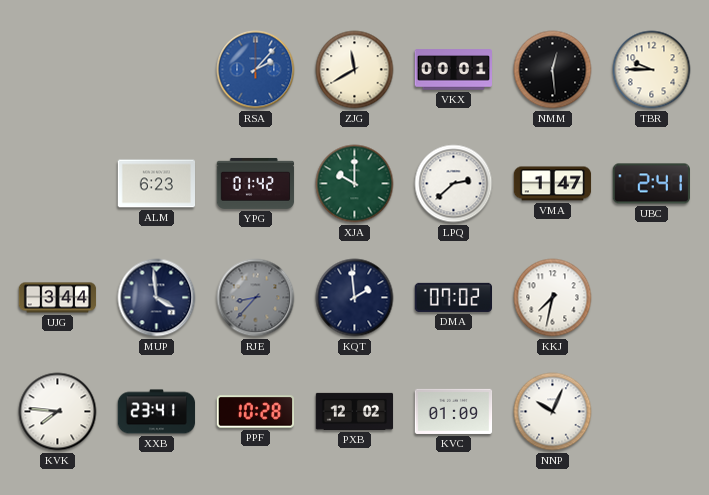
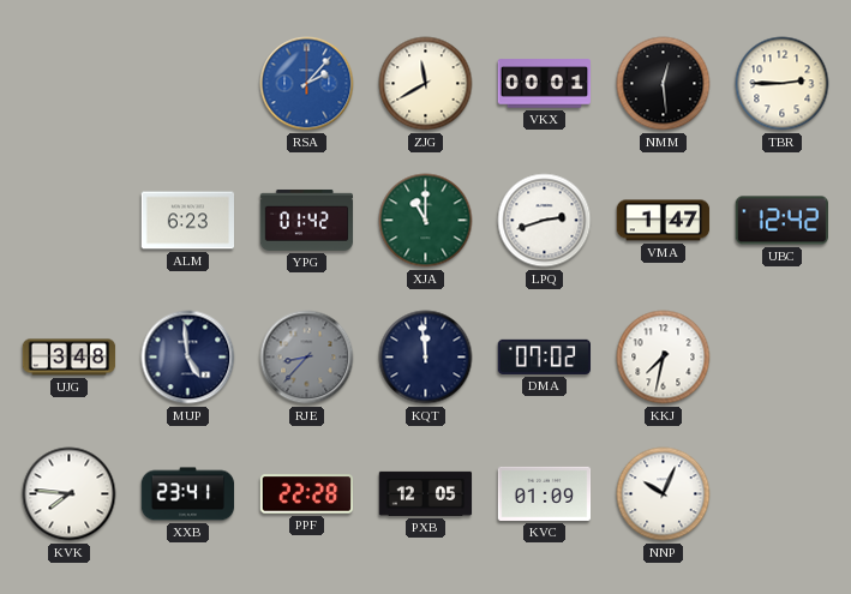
TBR: 9:45 -> 2:45
XJA: 10:00 -> 11:00
LPQ: 2:38 -> 2:42
UBC: 2:41 -> 12:42
UJG: 3:44 -> 3:48
MUP: 3:59 -> 4:59
KQT: 1:59 -> 11:59
PPF: 10:28 -> 22:28
PXB: 12:02 -> 12:05
